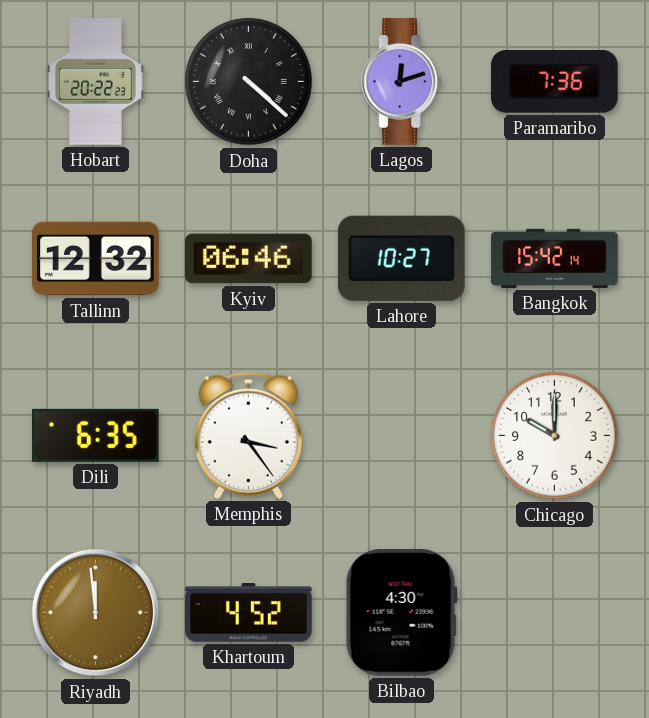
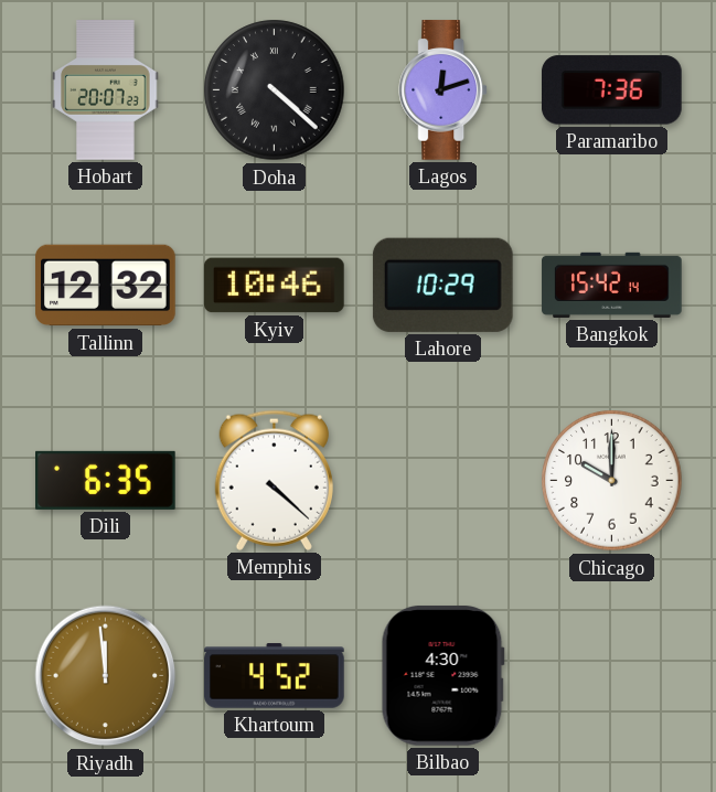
Hobart: 20:22 -> 20:07
Kyiv: 06:46 -> 10:46
Lahore: 10:27 -> 10:29
Memphis: 3:24 -> 4:22
